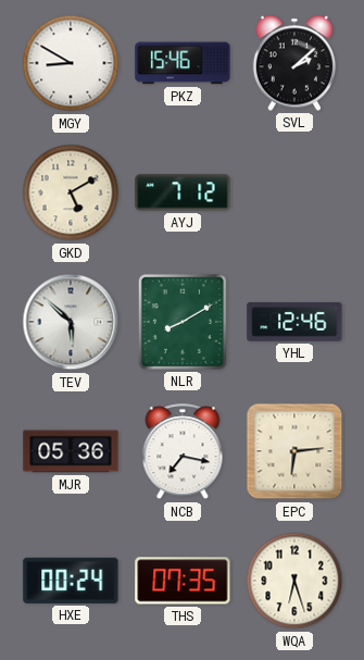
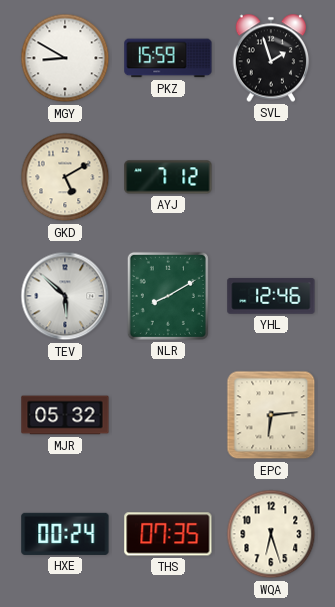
PKZ: 15:46 -> 15:59
SVL: 2:08 -> 1:57
MJR: 05:36 -> 05:32
NCB: 7:17 -> none
